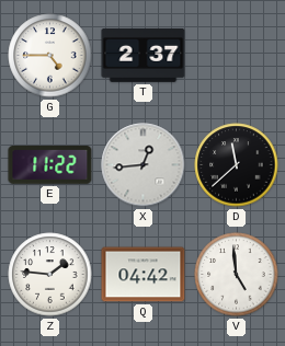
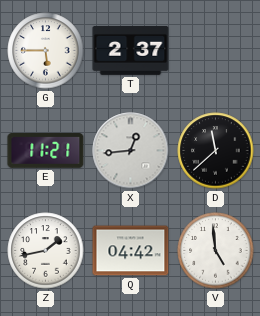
G: 4:45 -> 5:45
E: 11:22 -> 11:21
Z: 1:46 -> 1:43
